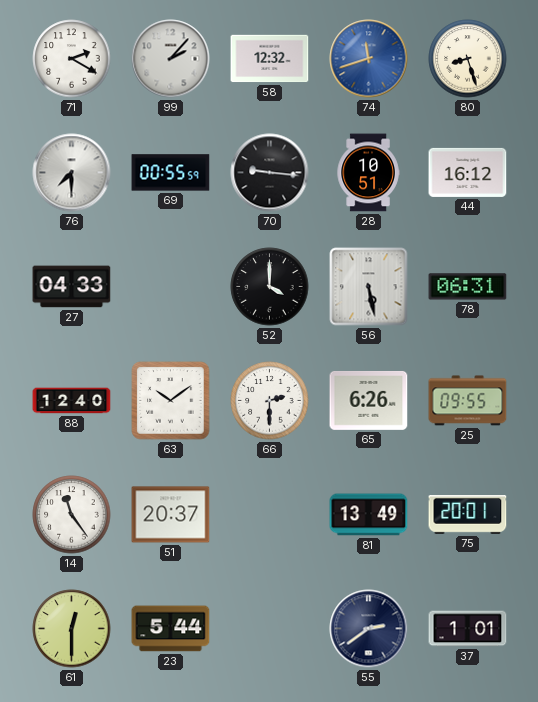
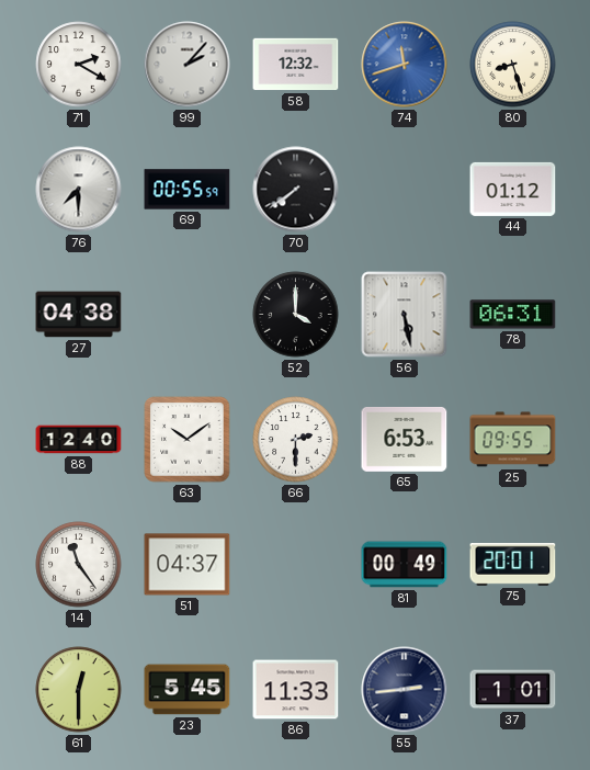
70: 9:16 -> 7:39
28: 10:51 -> none
44: 16:12 -> 01:12
27: 04:33 -> 04:38
65: 6:26 -> 6:53
51: 20:37 -> 04:37
81: 13:49 -> 00:49
23: 5:44 -> 5:45
86: none -> 11:33
55: 2:39 -> 2:44
